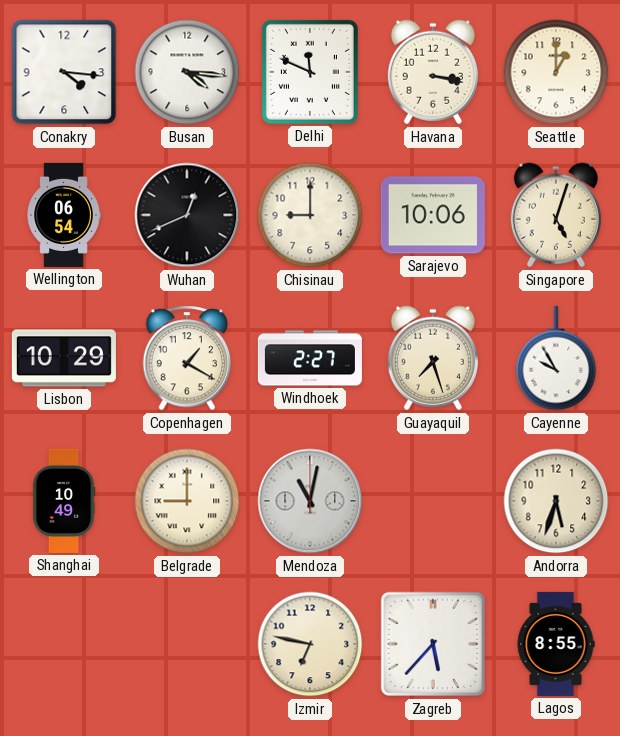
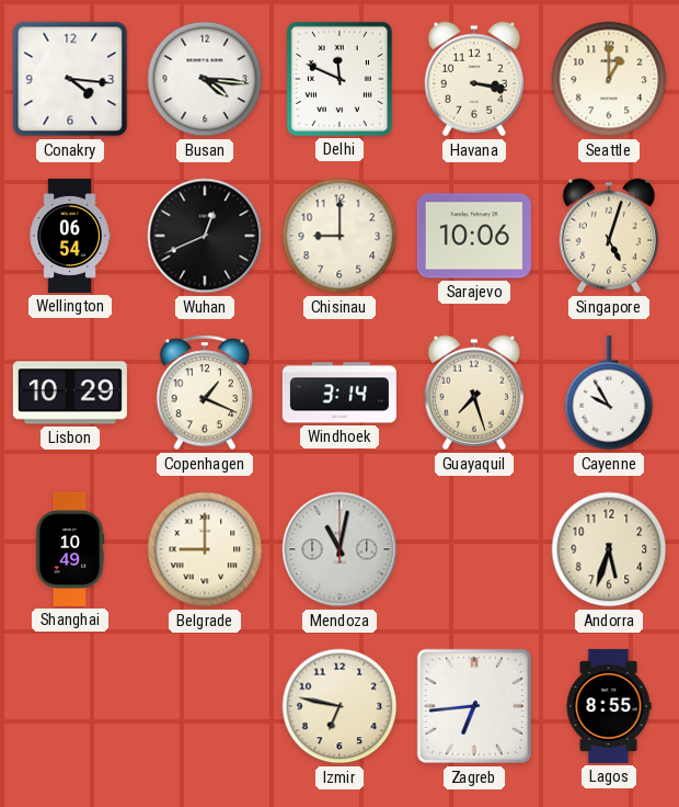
Copenhagen: 1:20 -> 1:19
Windhoek: 2:27 -> 3:14
Zagreb: 5:37 -> 6:44
